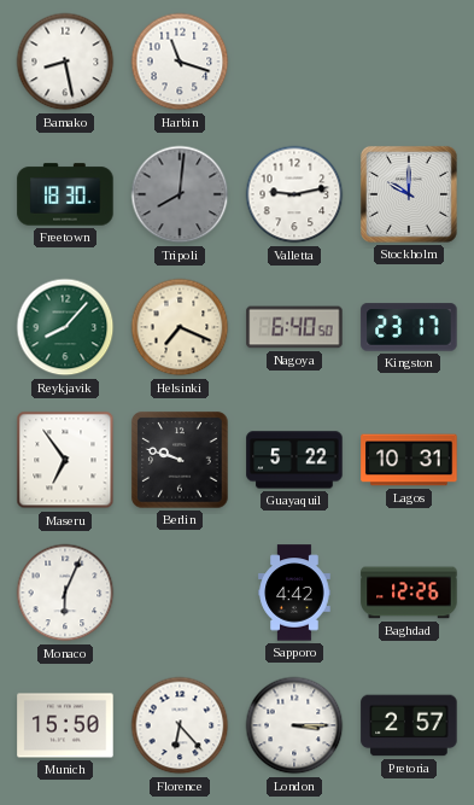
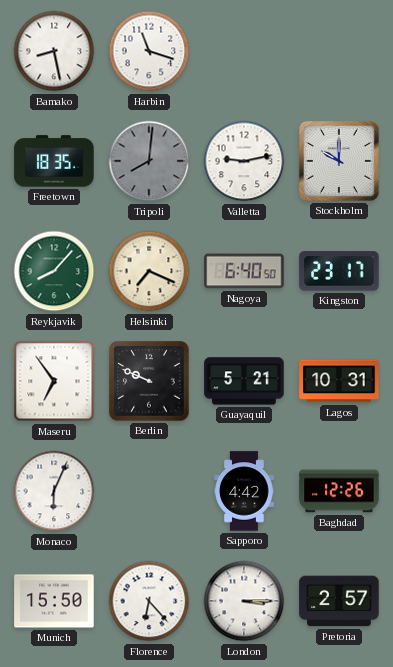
Freetown: 18:30 -> 18:35
Berlin: 9:48 -> 9:49
Guayaquil: 5:22 -> 5:21
